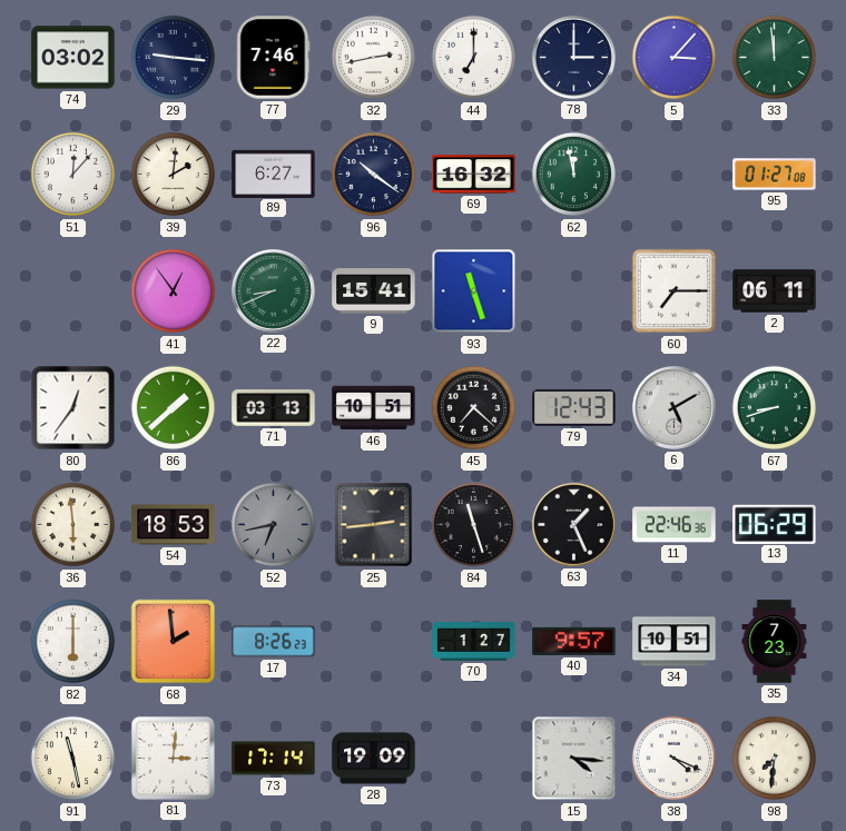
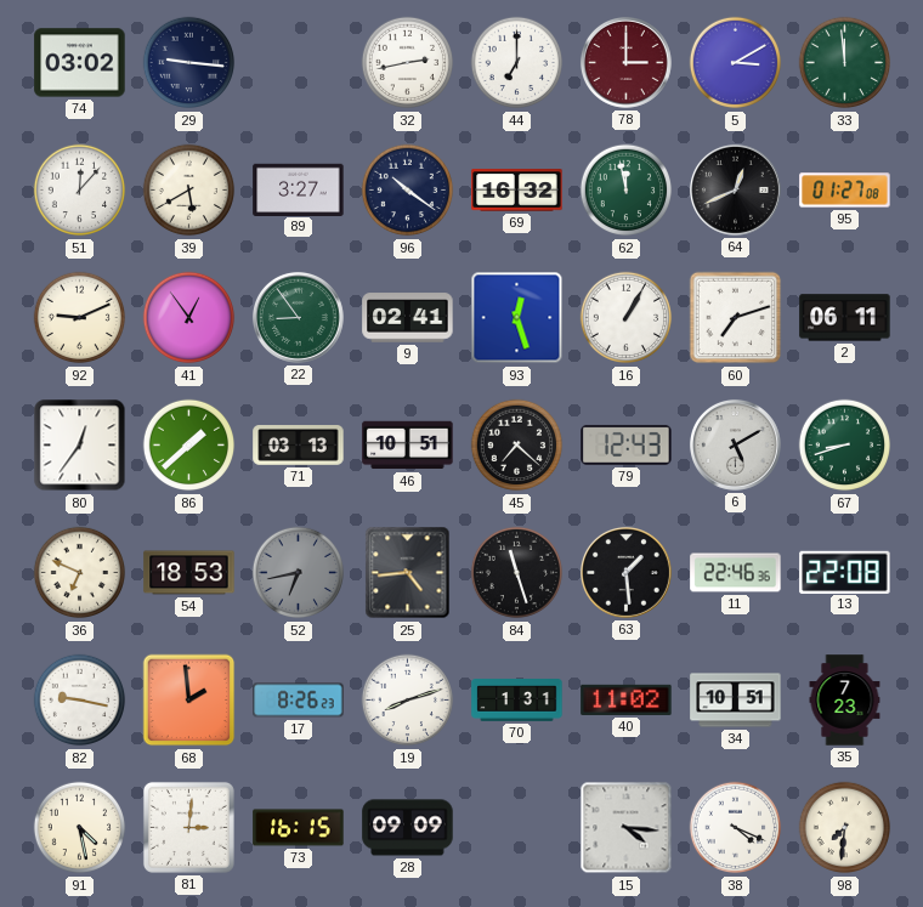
77: 7:46 -> none
78 dial: navy -> burgundy
5: 3:07 -> 3:10
39: 2:01 -> 5:40
89: 6:27 -> 3:27
64: none -> 12:41
92: none -> 9:11
22: 8:41 -> 8:54
9: 15:41 -> 02:41
93: 11:27 -> 12:27
16: none -> 1:05
60: 7:15 -> 7:12
36: 5:59 -> 6:49
25: 2:44 -> 4:44
63: 1:26 -> 1:29
13: 06:29 -> 22:08
82: 6:00 -> 9:17
19: none -> 8:12
70: 1:27 -> 1:31
40: 9:57 -> 11:02
91: 11:28 -> 4:28
73: 17:14 -> 16:15
28: 19:09 -> 09:09
